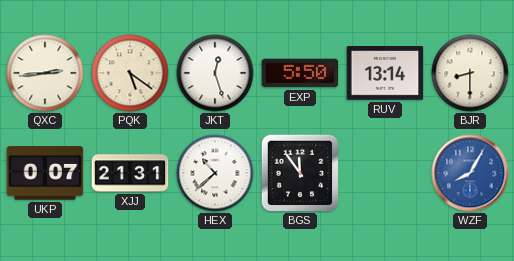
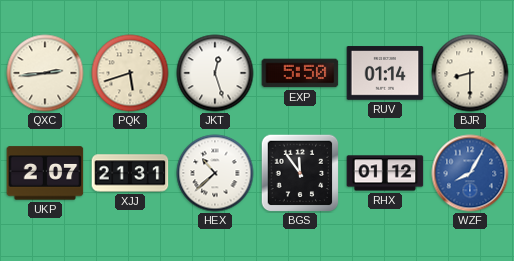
PQK: 5:21 -> 5:42
RUV: 13:14 -> 01:14
UKP: 0:07 -> 2:07
RHX: none -> 01:12
